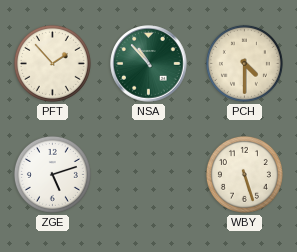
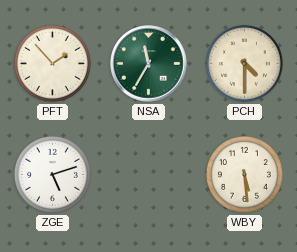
NSA: 10:53 -> 11:35
WBY: 5:27 -> 5:29
